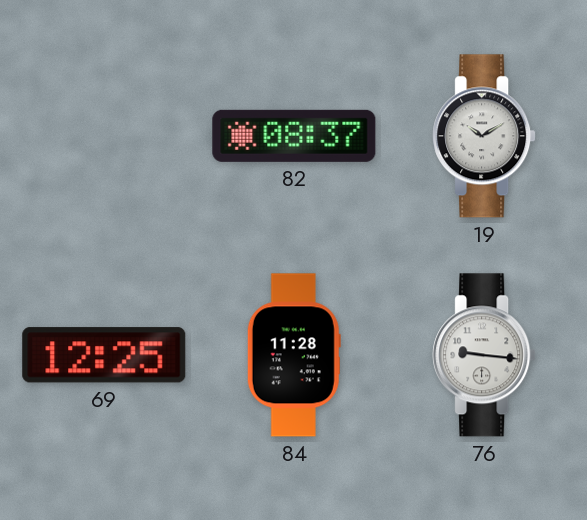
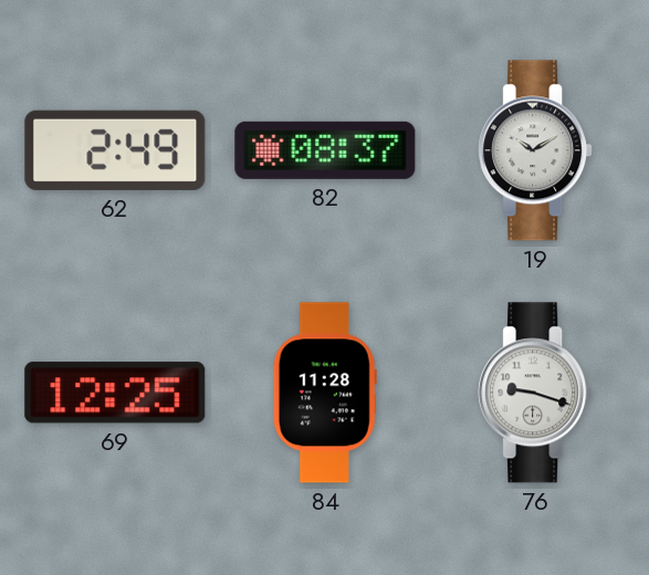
62: none -> 2:49
76: 9:16 -> 9:18
